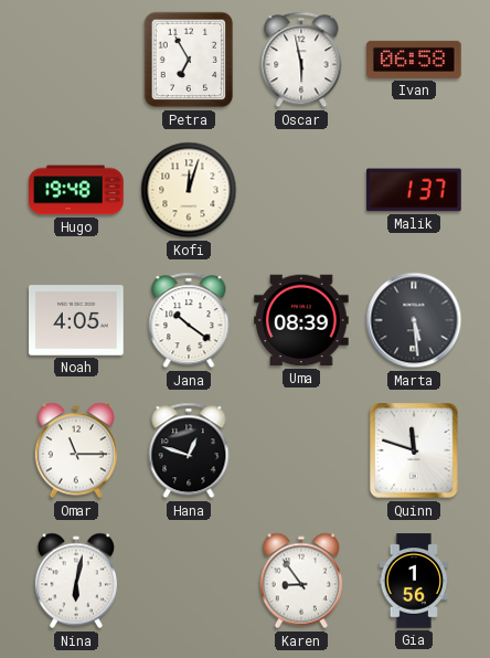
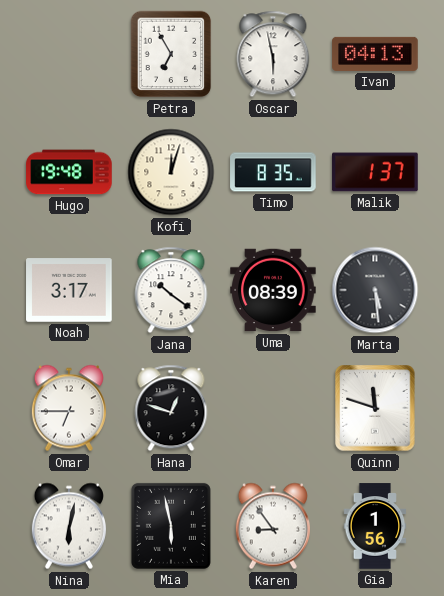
Ivan: 06:58 -> 04:13
Timo: none -> 8:35
Noah: 4:05 -> 3:17
Omar: 11:15 -> 6:45
Mia: none -> 5:58
